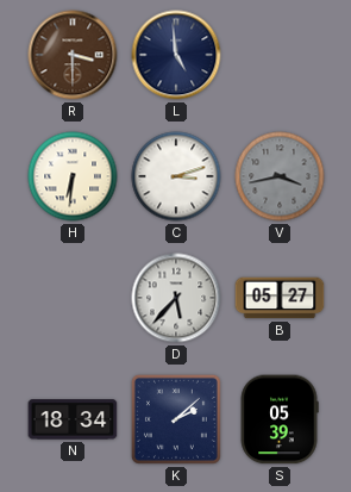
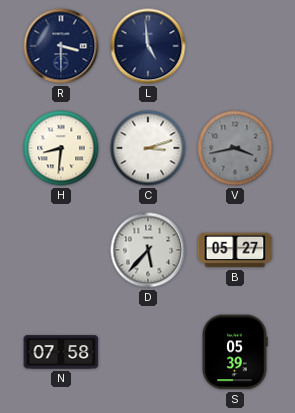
R dial: brown -> navy
H: 6:31 -> 8:31
N: 18:34 -> 07:58
K: 2:08 -> none
